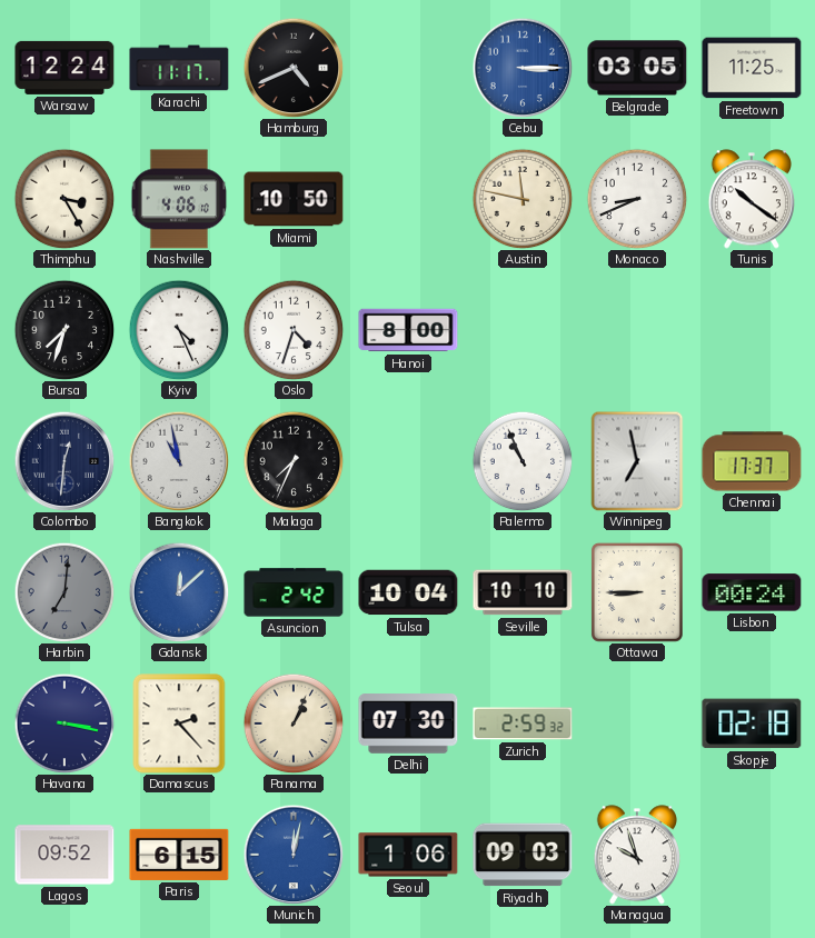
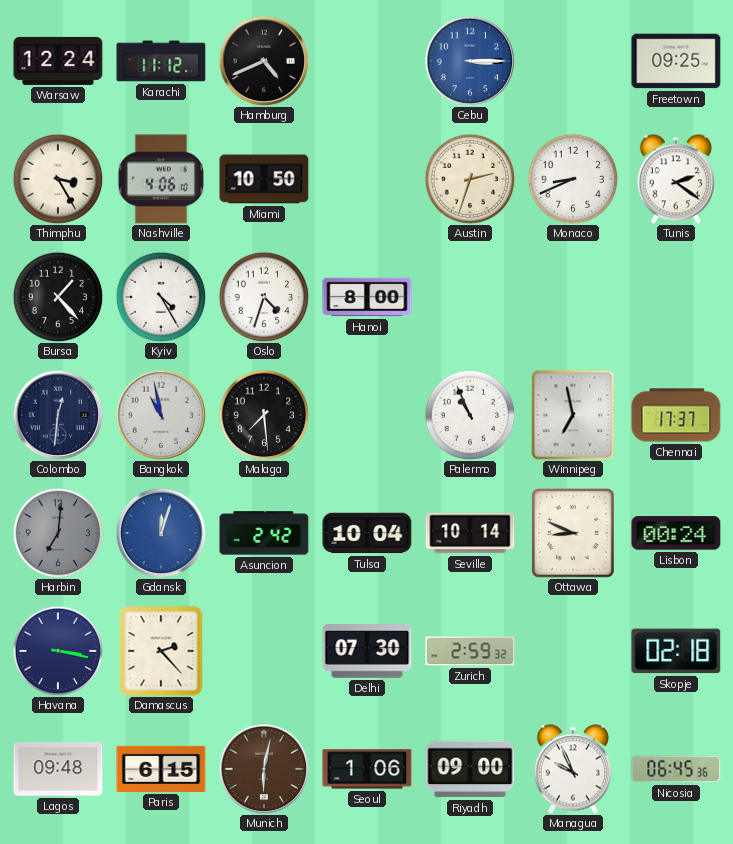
Karachi: 11:17 -> 11:12
Belgrade: 03:05 -> none
Freetown: 11:25 -> 09:25
Austin: 11:47 -> 2:33
Tunis: 10:21 -> 2:21
Bursa: 7:33 -> 1:23
Kyiv: 4:26 -> 4:25
Malaga: 7:34 -> 7:29
Gdansk: 12:08 -> 12:03
Seville: 10:10 -> 10:14
Ottawa: 8:45 -> 8:49
Panama: 1:04 -> none
Lagos: 09:52 -> 09:48
Munich: 12:02 -> 6:02
Munich dial: blue -> brown
Riyadh: 09:03 -> 09:00
Managua: 9:57 -> 9:56
Nicosia: none -> 06:45
